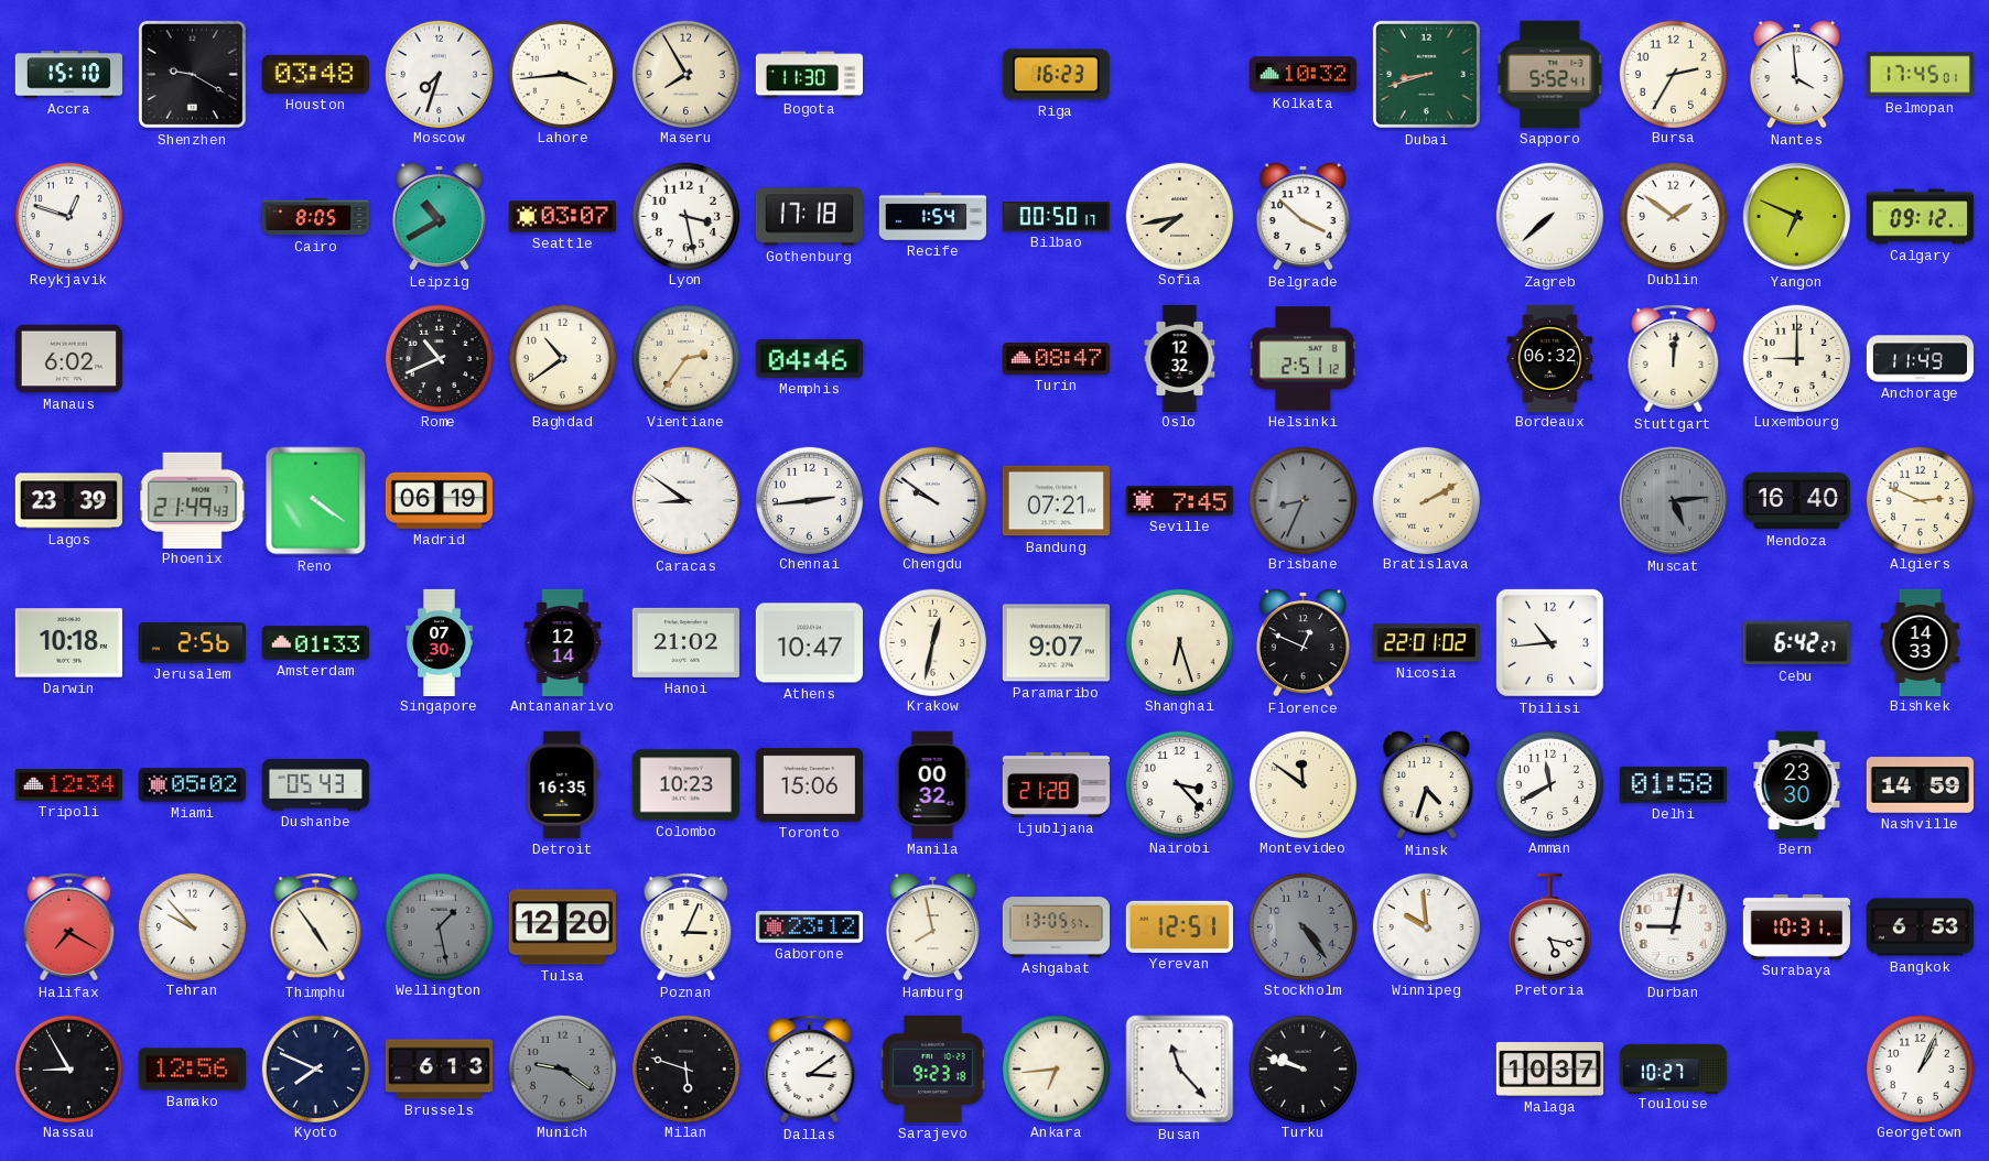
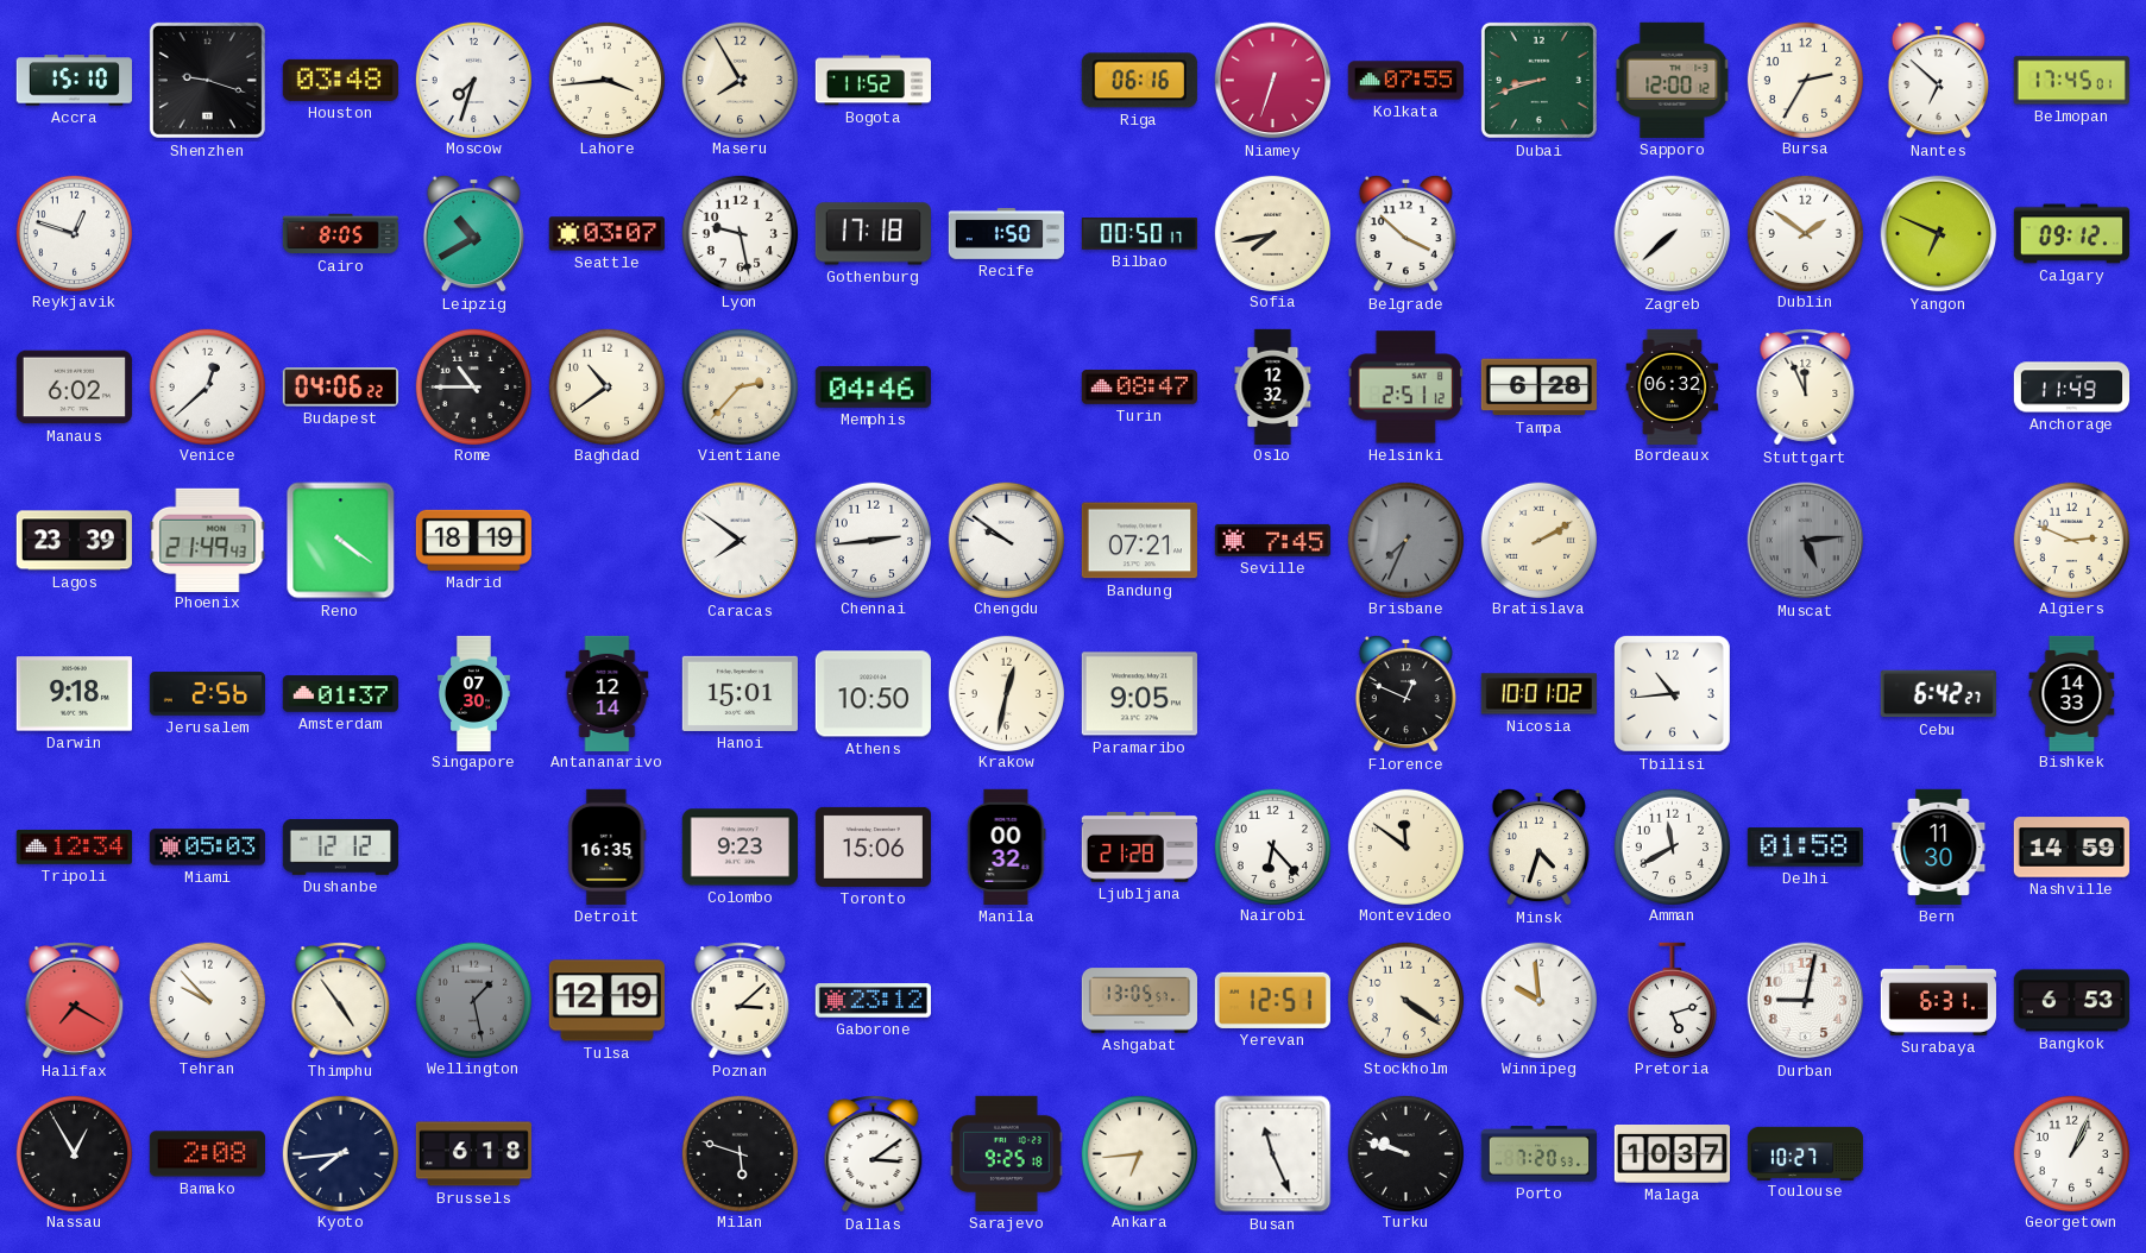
Shenzhen: 9:20 -> 9:18
Bogota: 11:30 -> 11:52
Riga: 16:23 -> 06:16
Niamey: none -> 6:33
Kolkata: 10:32 -> 07:55
Sapporo: 5:52 -> 12:00
Nantes: 3:59 -> 6:52
Lyon: 3:28 -> 9:28
Recife: 1:54 -> 1:50
Venice: none -> 12:38
Budapest: none -> 04:06
Rome: 10:41 -> 10:45
Vientiane: 2:36 -> 2:37
Tampa: none -> 6:28
Stuttgart: 12:01 -> 11:56
Luxembourg: 9:00 -> none
Madrid: 06:19 -> 18:19
Caracas: 8:51 -> 7:51
Brisbane: 8:34 -> 7:34
Mendoza: 16:40 -> none
Darwin: 10:18 -> 9:18
Amsterdam: 01:33 -> 01:37
Hanoi: 21:02 -> 15:01
Athens: 10:47 -> 10:50
Paramaribo: 9:07 -> 9:05
Shanghai: 6:27 -> none
Nicosia: 22:01 -> 10:01
Miami: 05:02 -> 05:03
Dushanbe: 05:43 -> 12:12
Colombo: 10:23 -> 9:23
Nairobi: 3:23 -> 6:23
Bern: 23:30 -> 11:30
Tulsa: 12:20 -> 12:19
Poznan: 3:04 -> 3:08
Hamburg: 7:58 -> none
Stockholm: 4:24 -> 4:21
Stockholm dial: grey -> cream
Pretoria: 5:17 -> 5:12
Surabaya: 10:31 -> 6:31
Nassau: 8:55 -> 12:55
Bamako: 12:56 -> 2:08
Kyoto: 7:49 -> 7:44
Brussels: 6:13 -> 6:18
Munich: 9:21 -> none
Sarajevo: 9:23 -> 9:25
Busan: 11:23 -> 11:26
Porto: none -> 7:20
